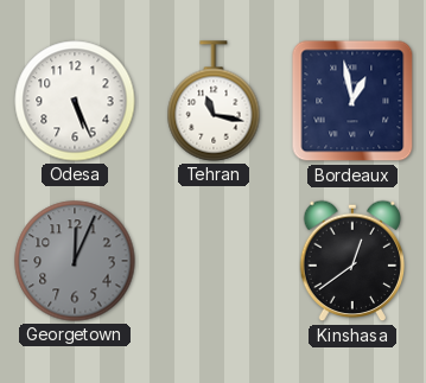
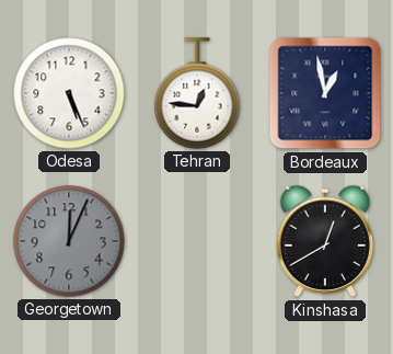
Tehran: 11:17 -> 12:46
Kinshasa: 12:39 -> 12:40
